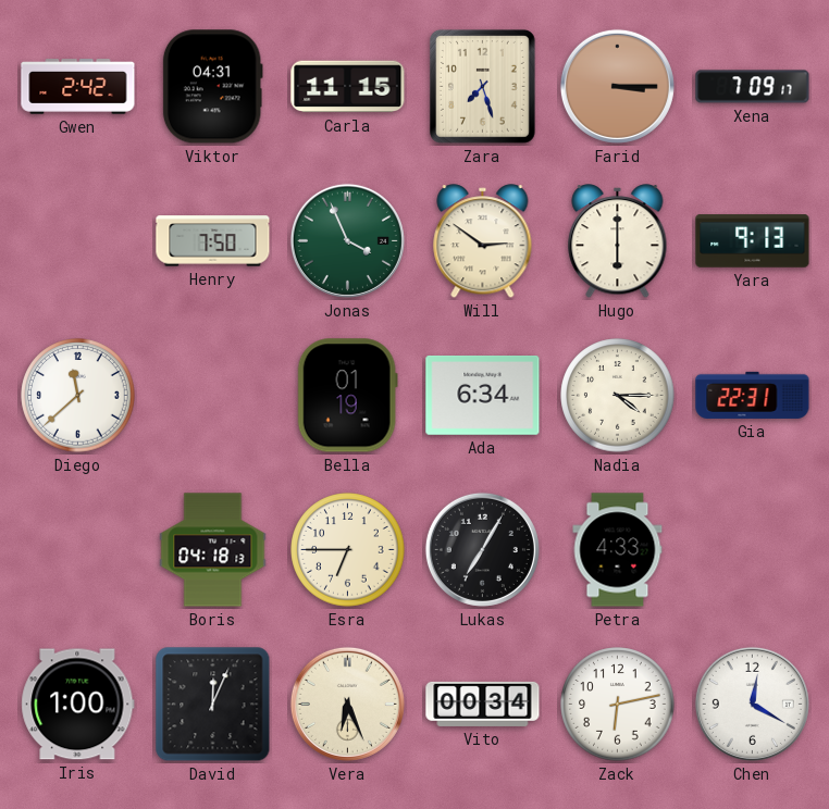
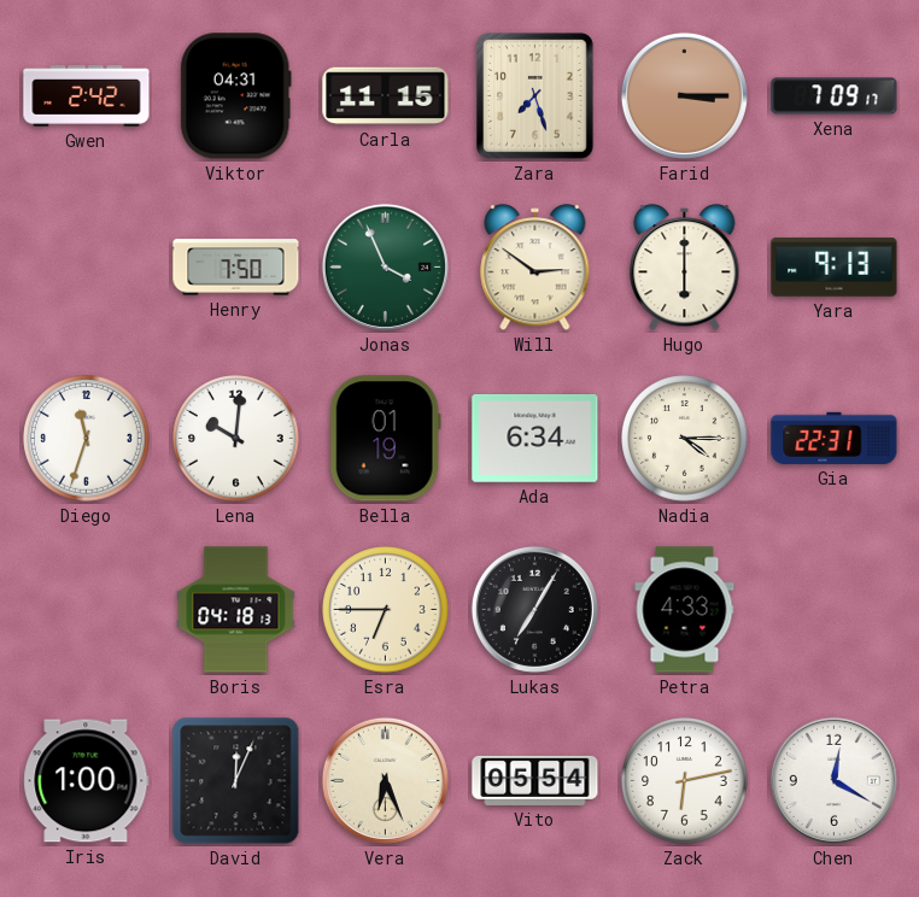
Diego: 11:38 -> 11:33
Lena: none -> 10:01
Vito: 00:34 -> 05:54
